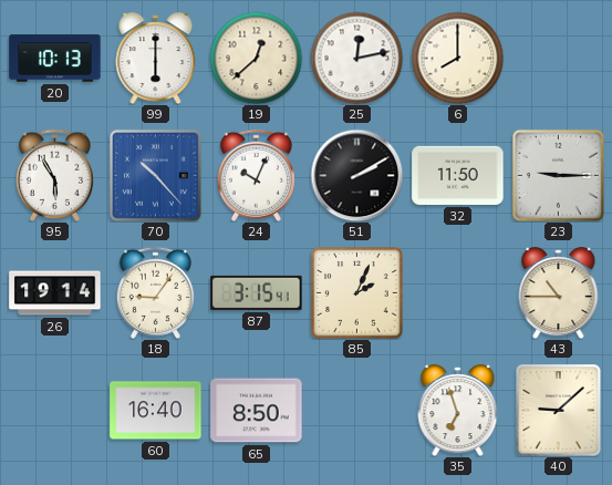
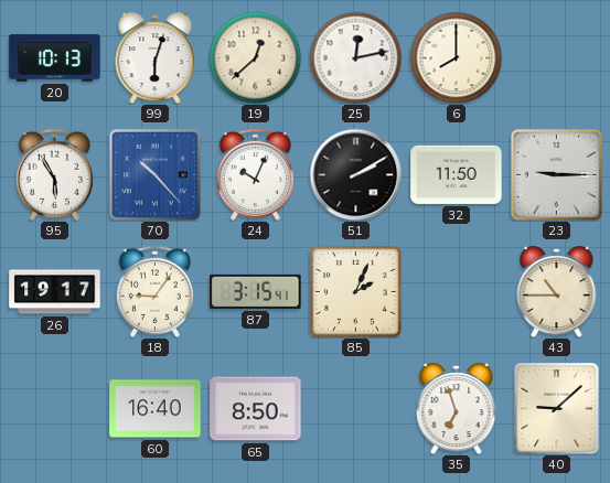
99: 6:00 -> 6:03
26: 19:14 -> 19:17
